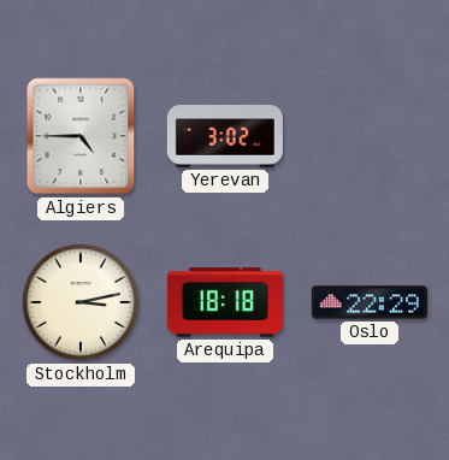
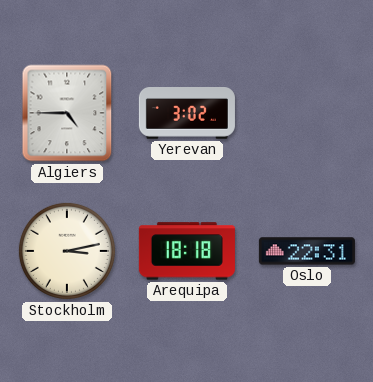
Oslo: 22:29 -> 22:31
